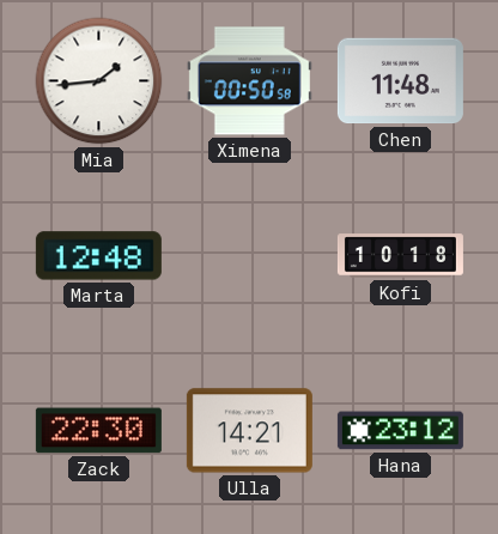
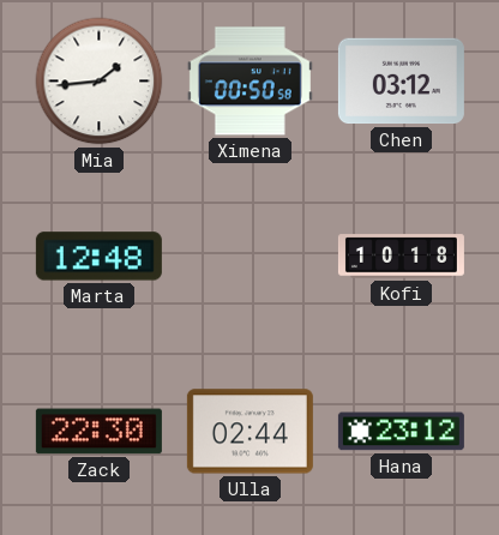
Chen: 11:48 -> 03:12
Ulla: 14:21 -> 02:44
